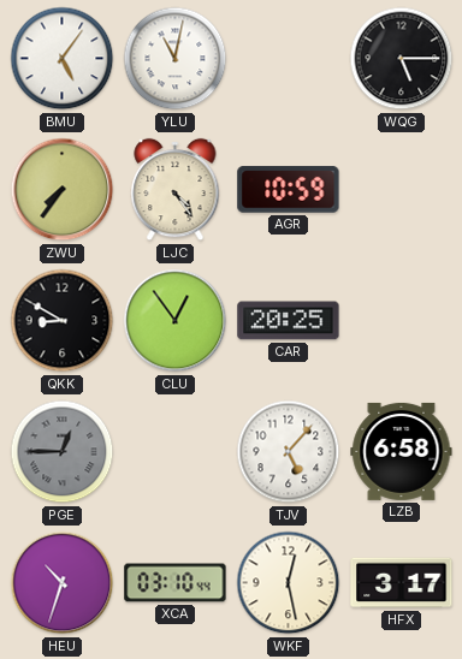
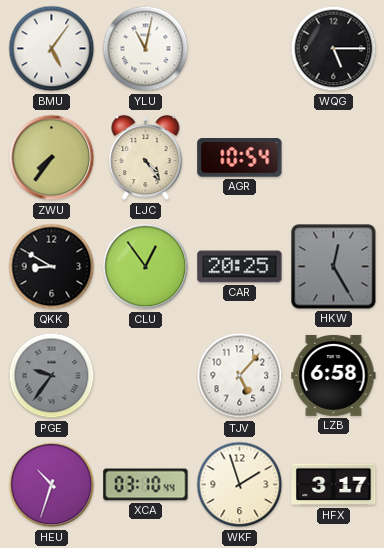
AGR: 10:59 -> 10:54
HKW: none -> 12:25
PGE: 12:45 -> 9:36
WKF: 12:28 -> 1:57
